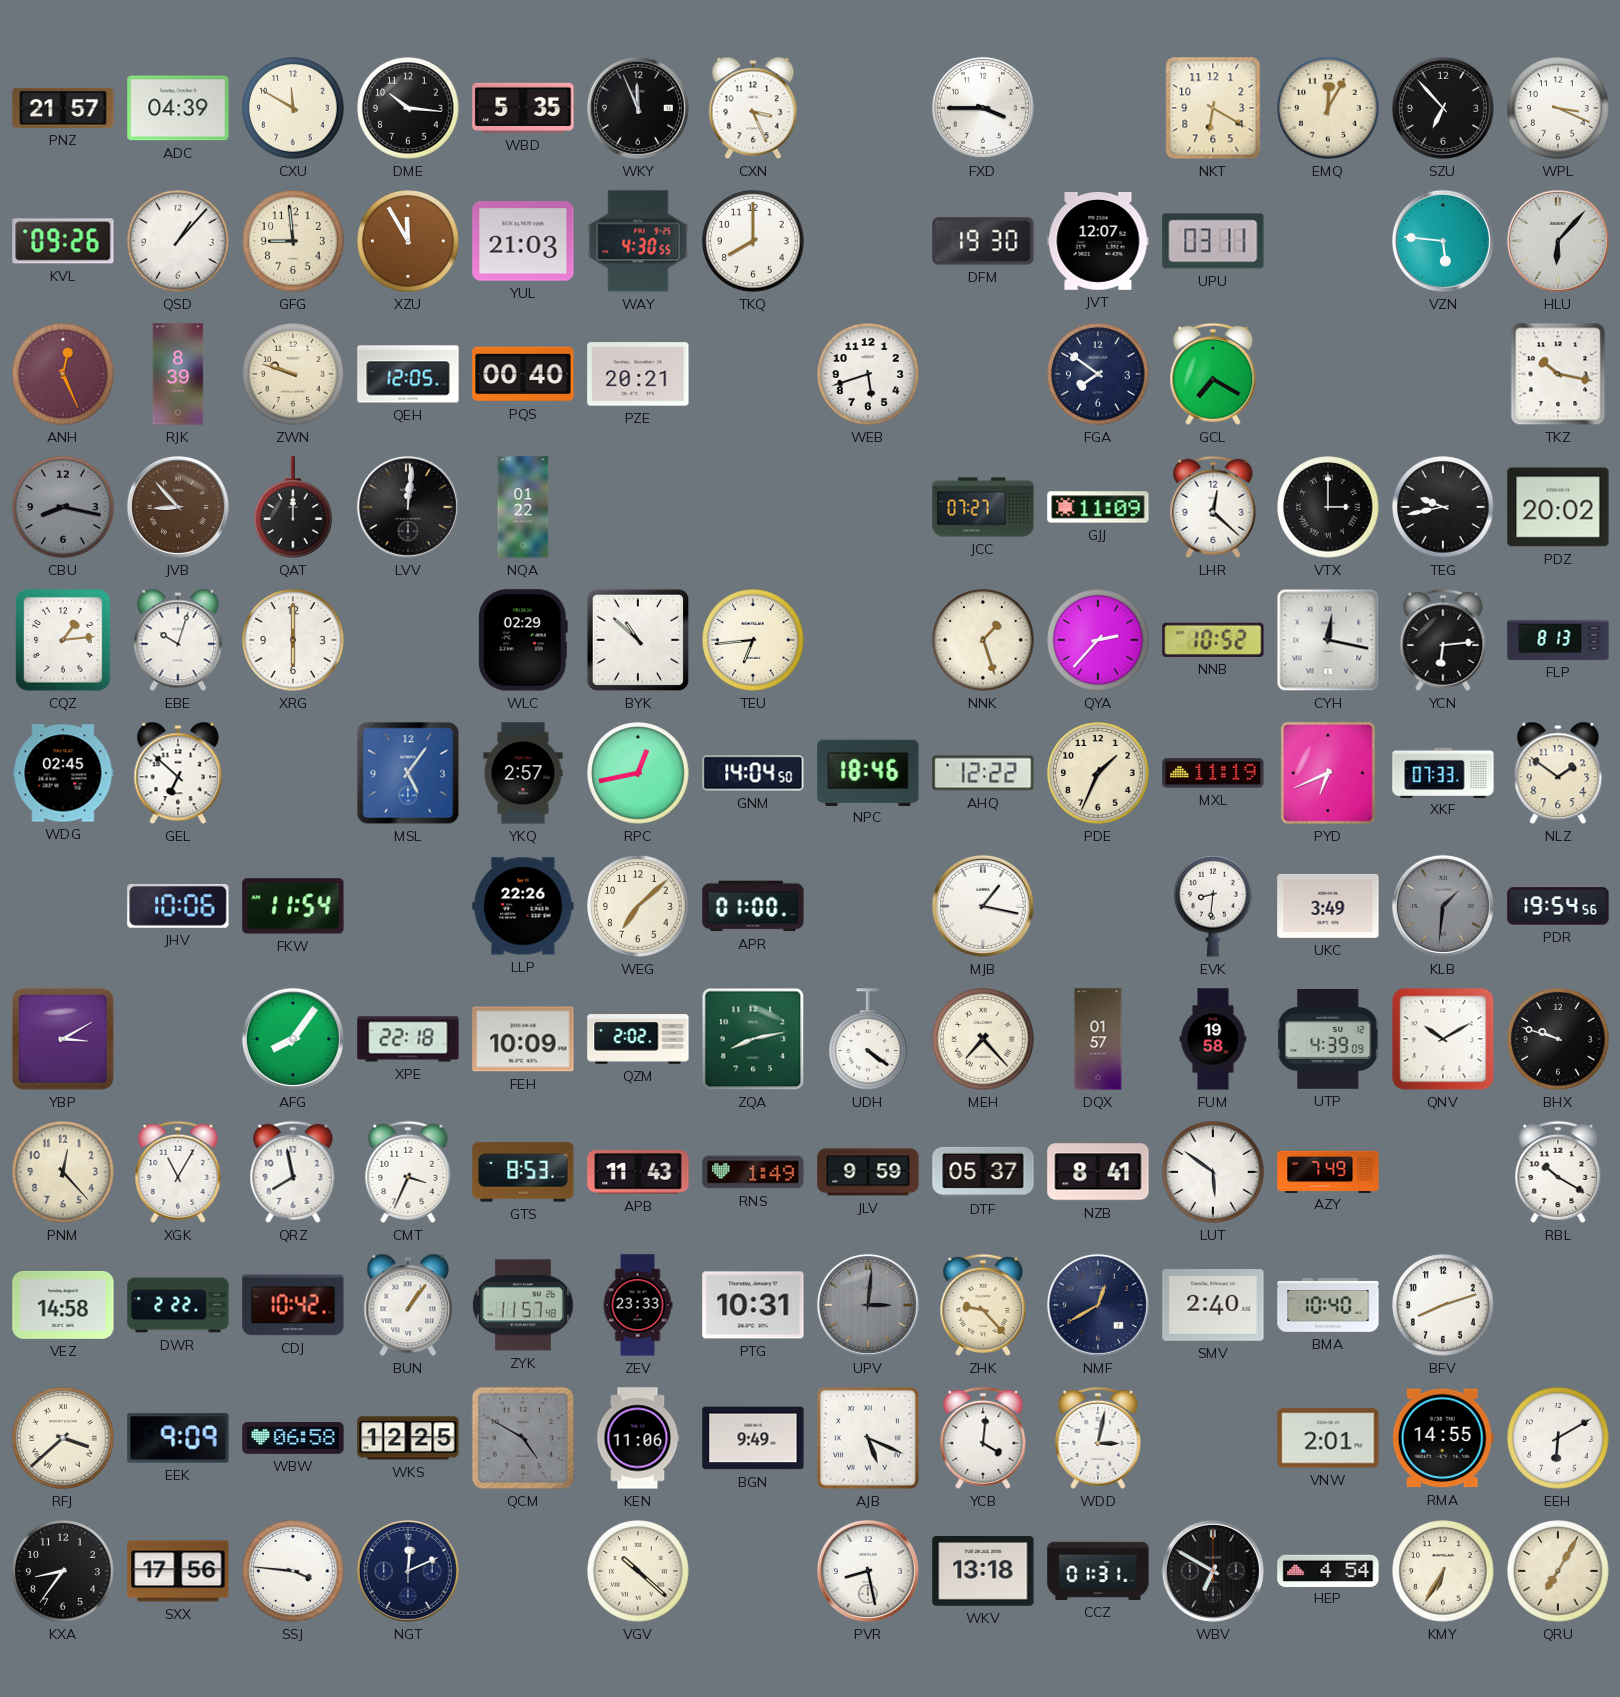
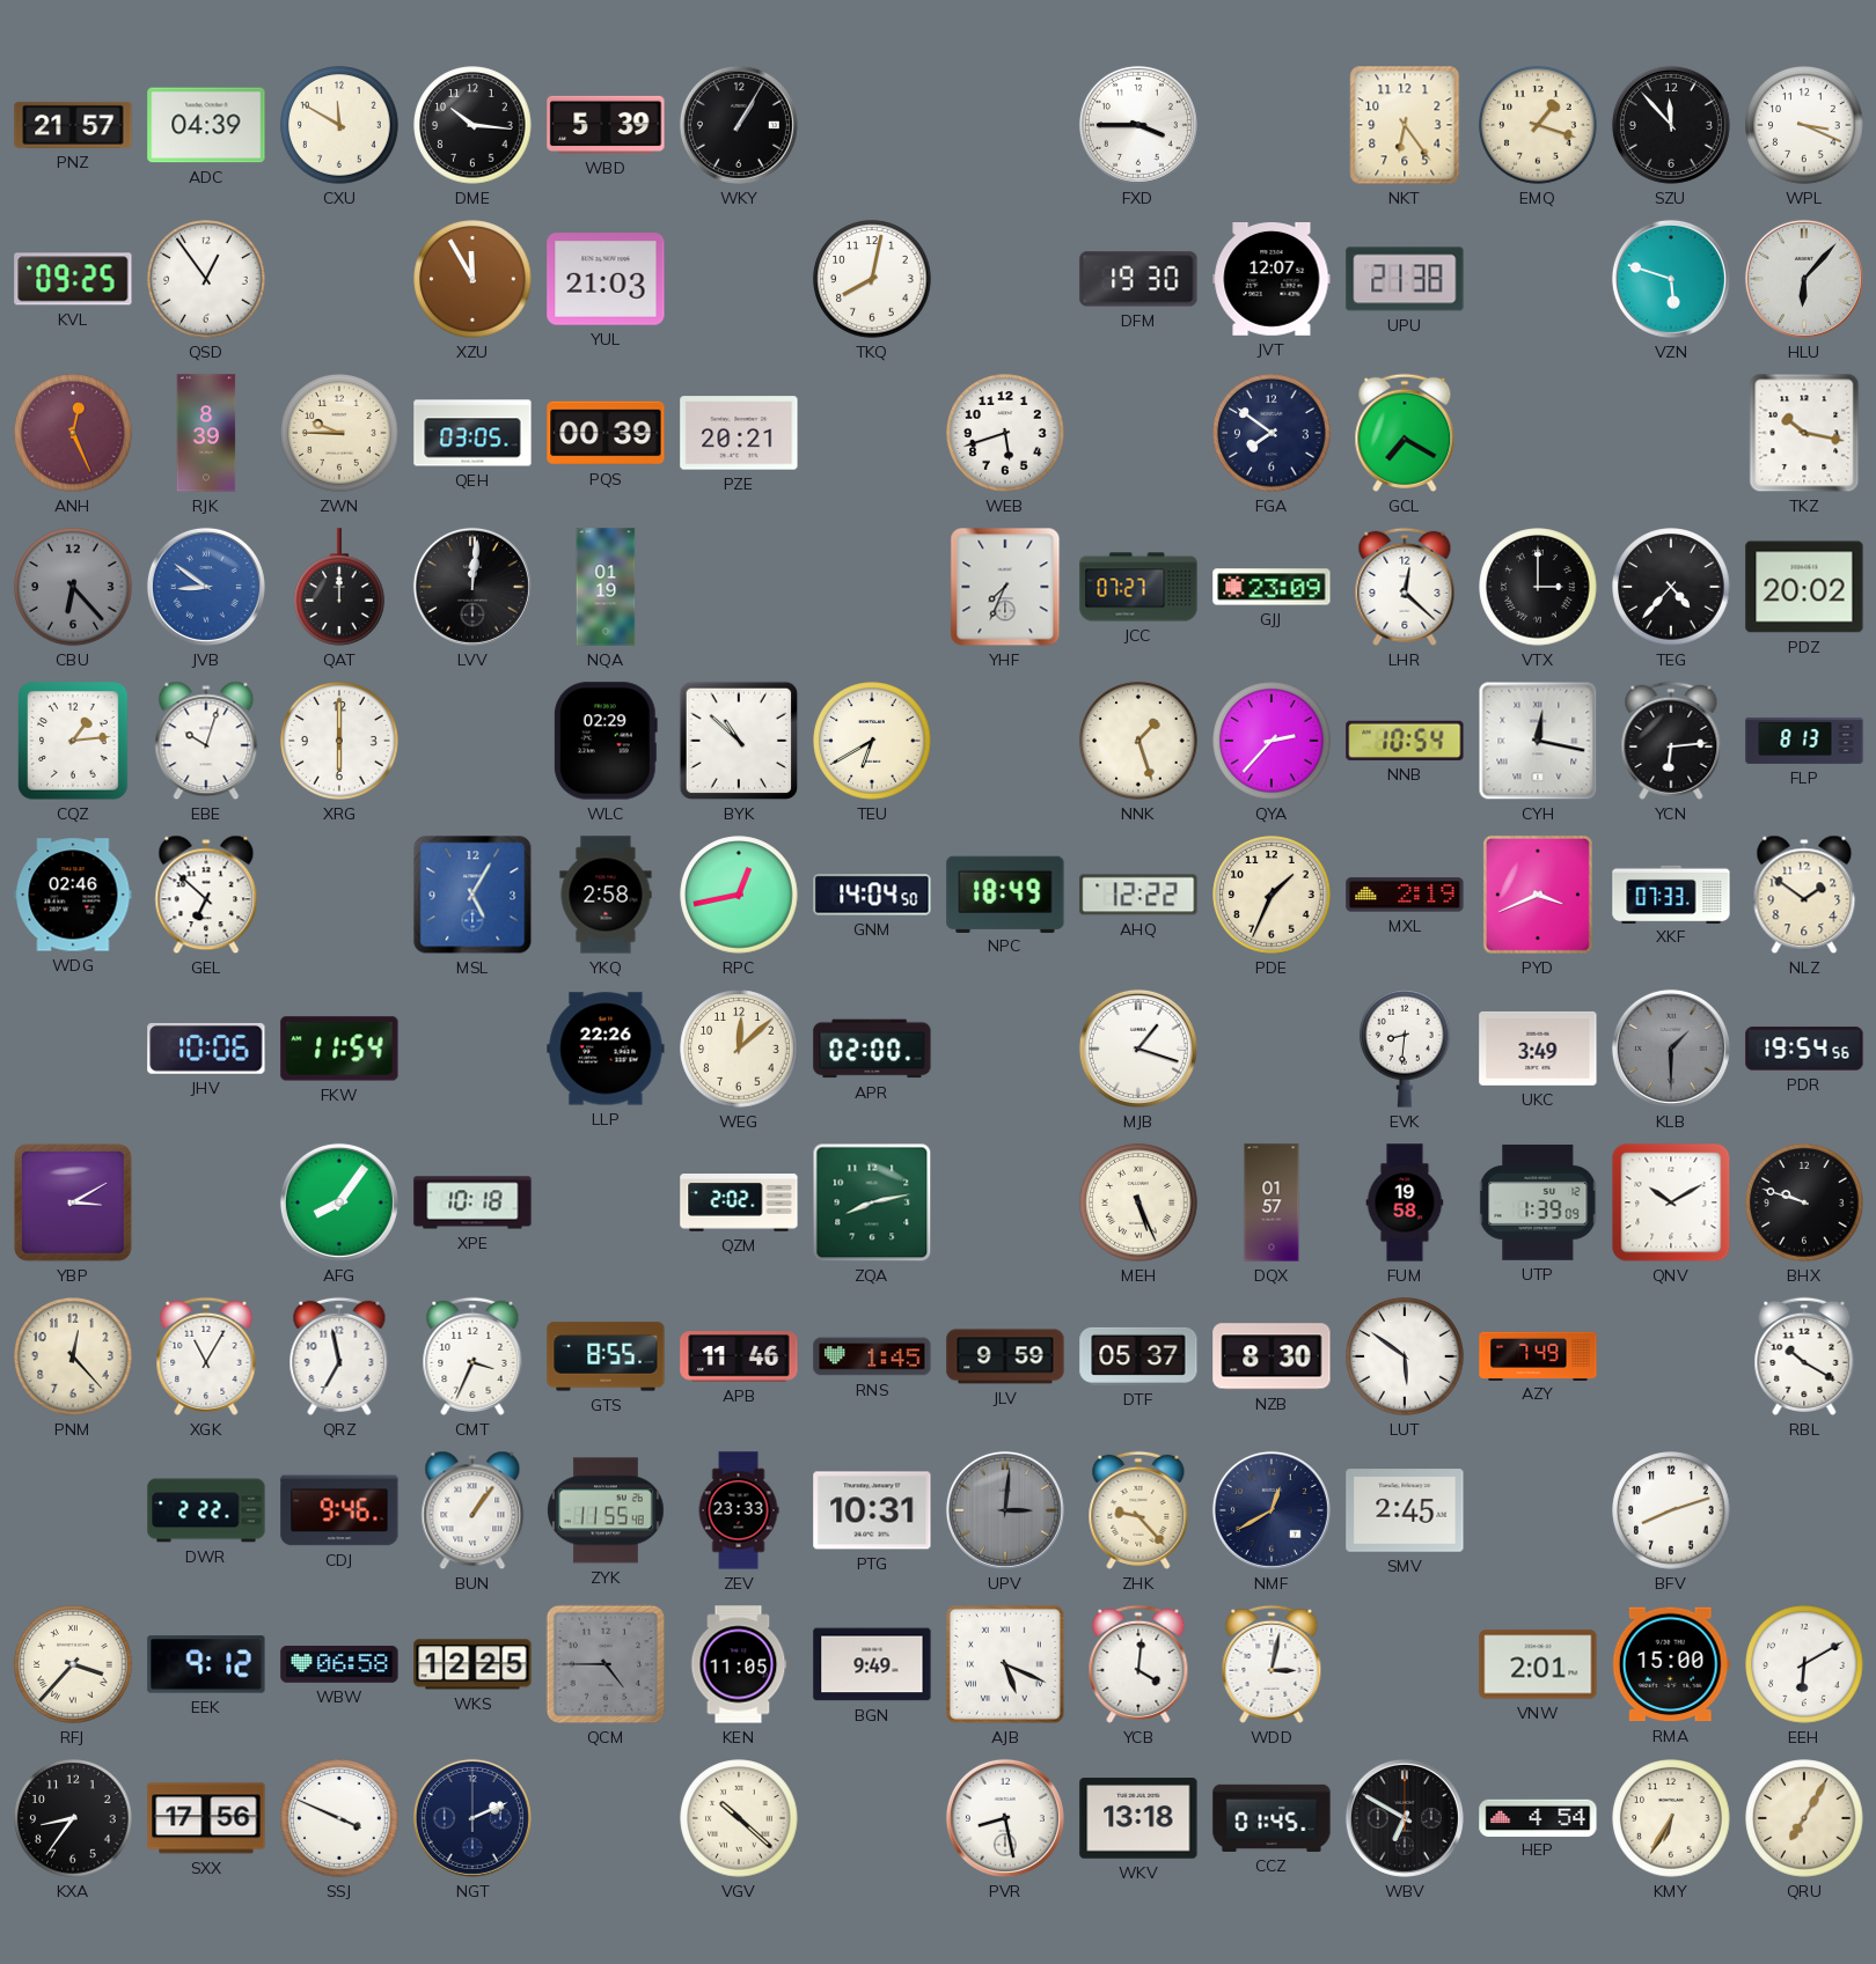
WBD: 5:35 -> 5:39
WKY: 11:56 -> 1:05
CXN: 3:26 -> none
NKT: 6:20 -> 6:24
EMQ: 12:05 -> 1:18
SZU: 6:53 -> 11:53
KVL: 09:26 -> 09:25
QSD: 1:07 -> 12:54
GFG: 8:59 -> none
WAY: 4:30 -> none
TKQ: 8:00 -> 8:02
UPU: 03:11 -> 21:38
VZN: 5:46 -> 5:48
ZWN: 9:48 -> 9:45
QEH: 12:05 -> 03:05
PQS: 00:40 -> 00:39
CBU: 8:17 -> 6:23
JVB: 8:53 -> 8:51
JVB dial: brown -> blue
NQA: 01:22 -> 01:19
YHF: none -> 7:34
GJJ: 11:09 -> 23:09
TEG: 9:43 -> 4:37
TEU: 6:44 -> 6:40
NNB: 10:52 -> 10:54
WDG: 02:45 -> 02:46
MSL: 5:06 -> 5:05
YKQ: 2:57 -> 2:58
NPC: 18:46 -> 18:49
MXL: 11:19 -> 2:19
PYD: 6:41 -> 3:41
WEG: 7:08 -> 12:08
APR: 01:00 -> 02:00
MJB: 1:17 -> 1:18
KLB: 1:31 -> 1:30
XPE: 22:18 -> 10:18
FEH: 10:09 -> none
UDH: 4:21 -> none
MEH: 7:23 -> 5:26
UTP: 4:39 -> 1:39
QRZ: 7:58 -> 6:58
GTS: 8:53 -> 8:55
APB: 11:43 -> 11:46
RNS: 1:49 -> 1:45
NZB: 8:41 -> 8:30
VEZ: 14:58 -> none
CDJ: 10:42 -> 9:46
ZYK: 11:57 -> 11:55
SMV: 2:40 -> 2:45
BMA: 10:40 -> none
RFJ: 3:38 -> 3:37
EEK: 9:09 -> 9:12
QCM: 4:50 -> 4:45
KEN: 11:06 -> 11:05
RMA: 14:55 -> 15:00
SSJ: 3:46 -> 3:49
NGT: 12:11 -> 2:11
CCZ: 01:31 -> 01:45
